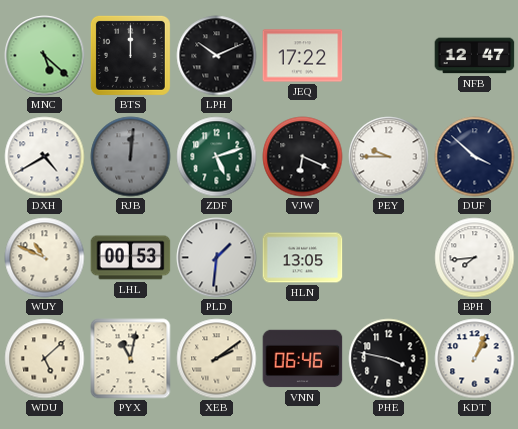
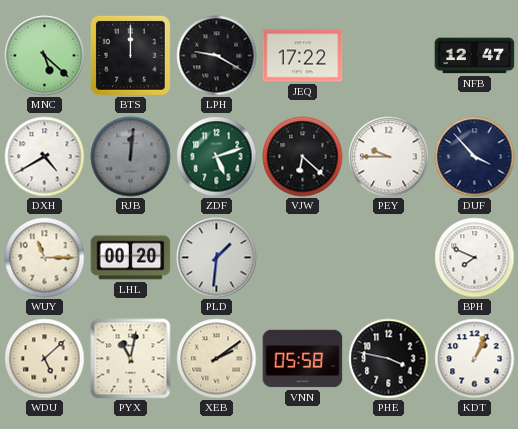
LPH: 10:11 -> 9:20
VJW: 6:19 -> 6:22
DUF: 3:52 -> 3:53
WUY: 10:49 -> 11:15
LHL: 00:53 -> 00:20
HLN: 13:05 -> none
BPH: 7:44 -> 7:49
VNN: 06:46 -> 05:58
